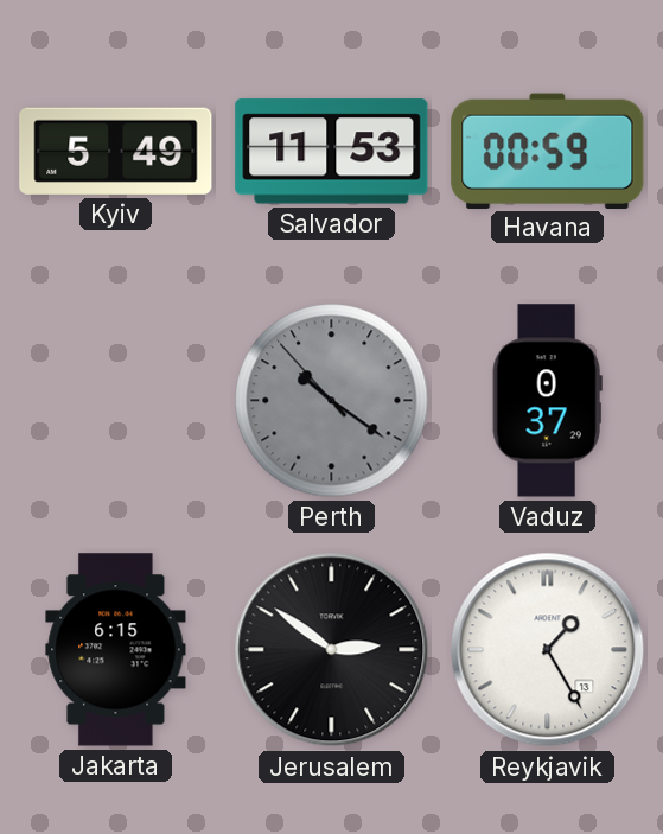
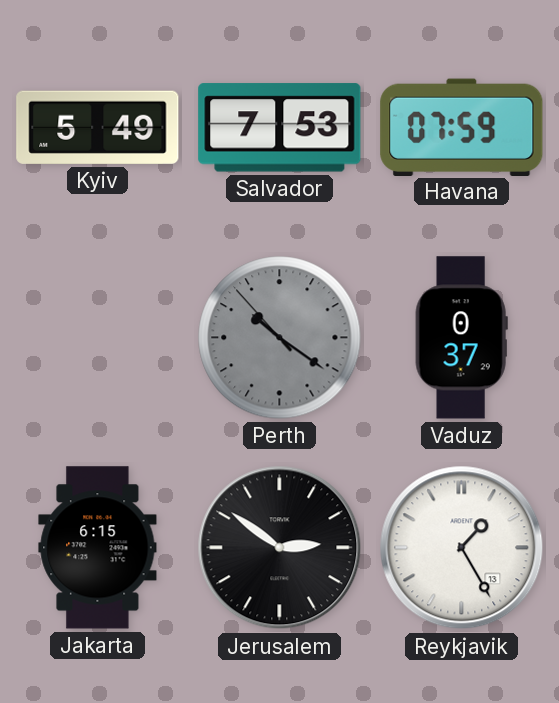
Salvador: 11:53 -> 7:53
Havana: 00:59 -> 07:59
